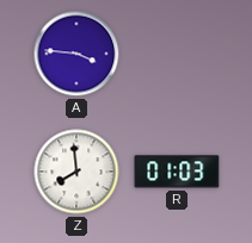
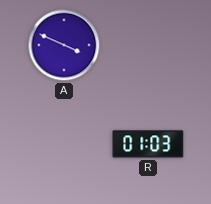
A: 3:46 -> 3:49
Z: 7:59 -> none
